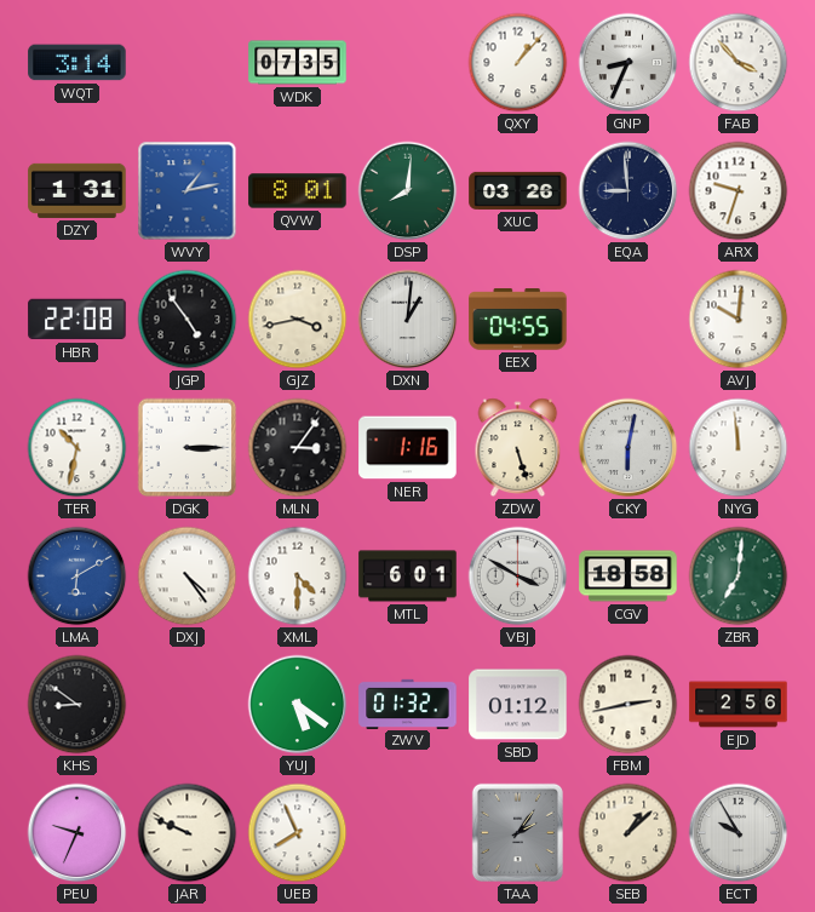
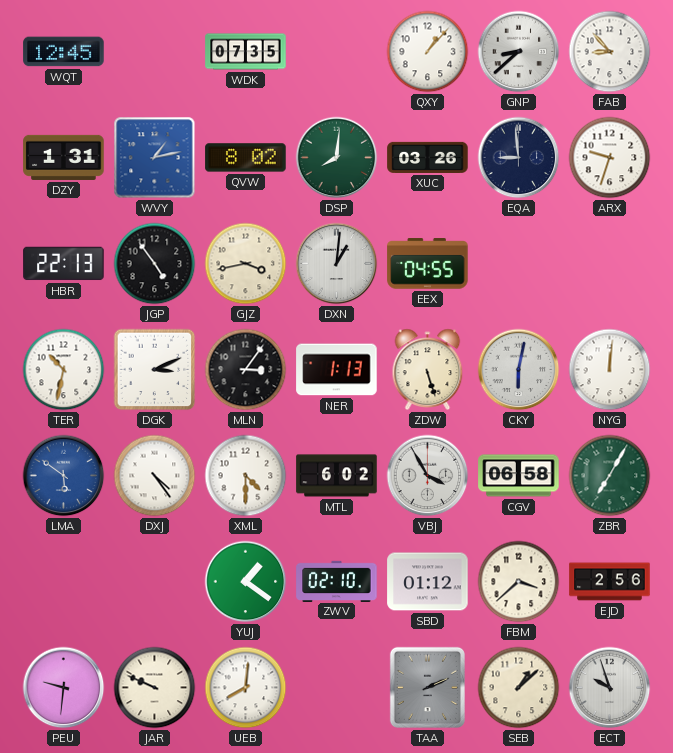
WQT: 3:14 -> 12:45
GNP: 8:34 -> 8:38
FAB: 3:53 -> 8:53
QVW: 8:01 -> 8:02
HBR: 22:08 -> 22:13
AVJ: 10:01 -> none
DGK: 3:15 -> 3:11
NER: 1:16 -> 1:13
NYG: 11:59 -> 12:01
LMA: 6:10 -> 5:51
MTL: 6:01 -> 6:02
VBJ: 3:50 -> 3:55
CGV: 18:58 -> 06:58
ZBR: 7:01 -> 7:05
KHS: 8:51 -> none
YUJ: 5:21 -> 1:21
ZWV: 01:32 -> 02:10
FBM: 2:43 -> 3:38
PEU: 9:34 -> 9:31
UEB: 7:56 -> 8:01
TAA: 2:06 -> 2:11
ECT: 9:55 -> 9:57
